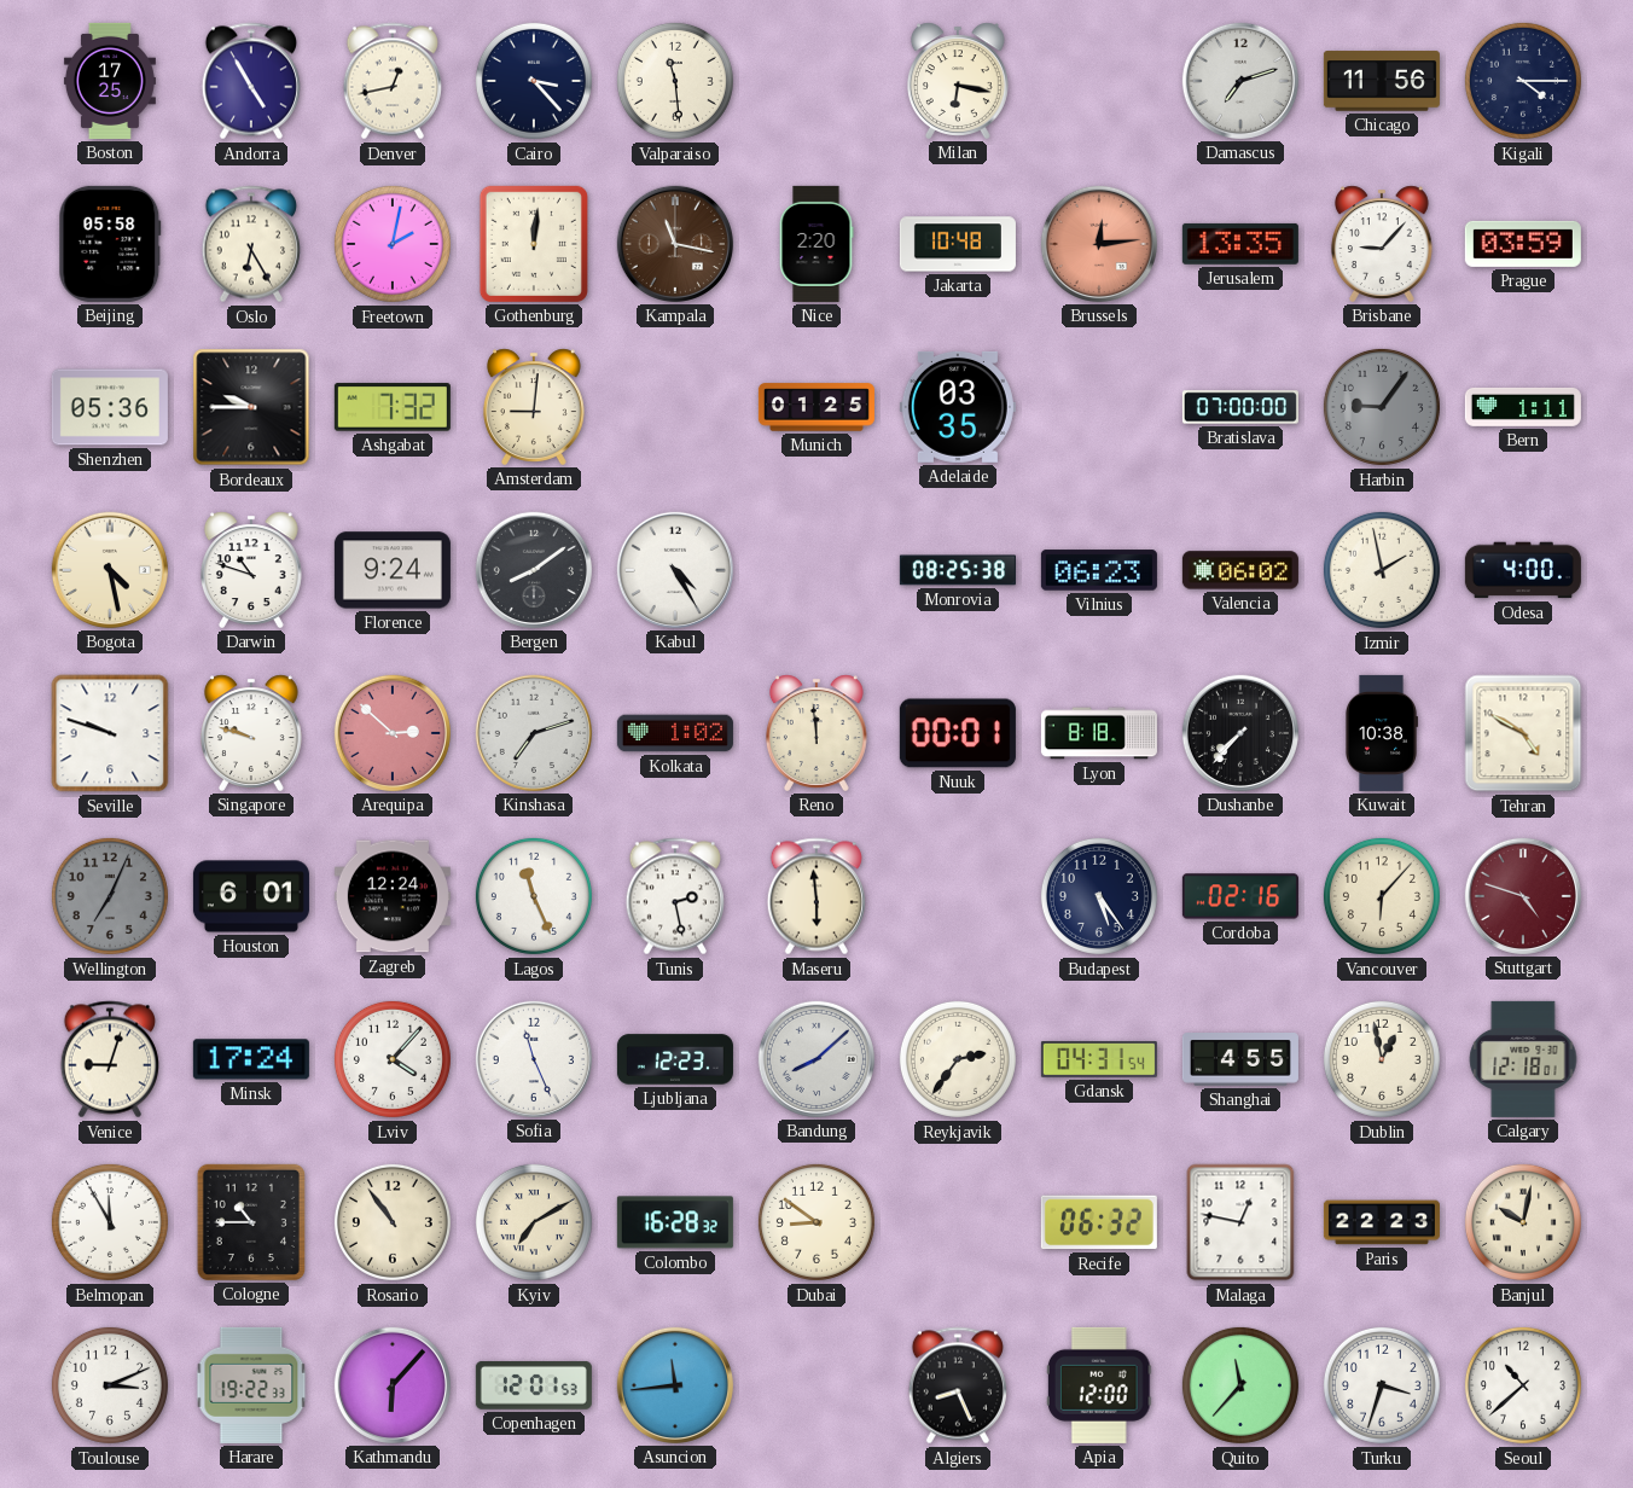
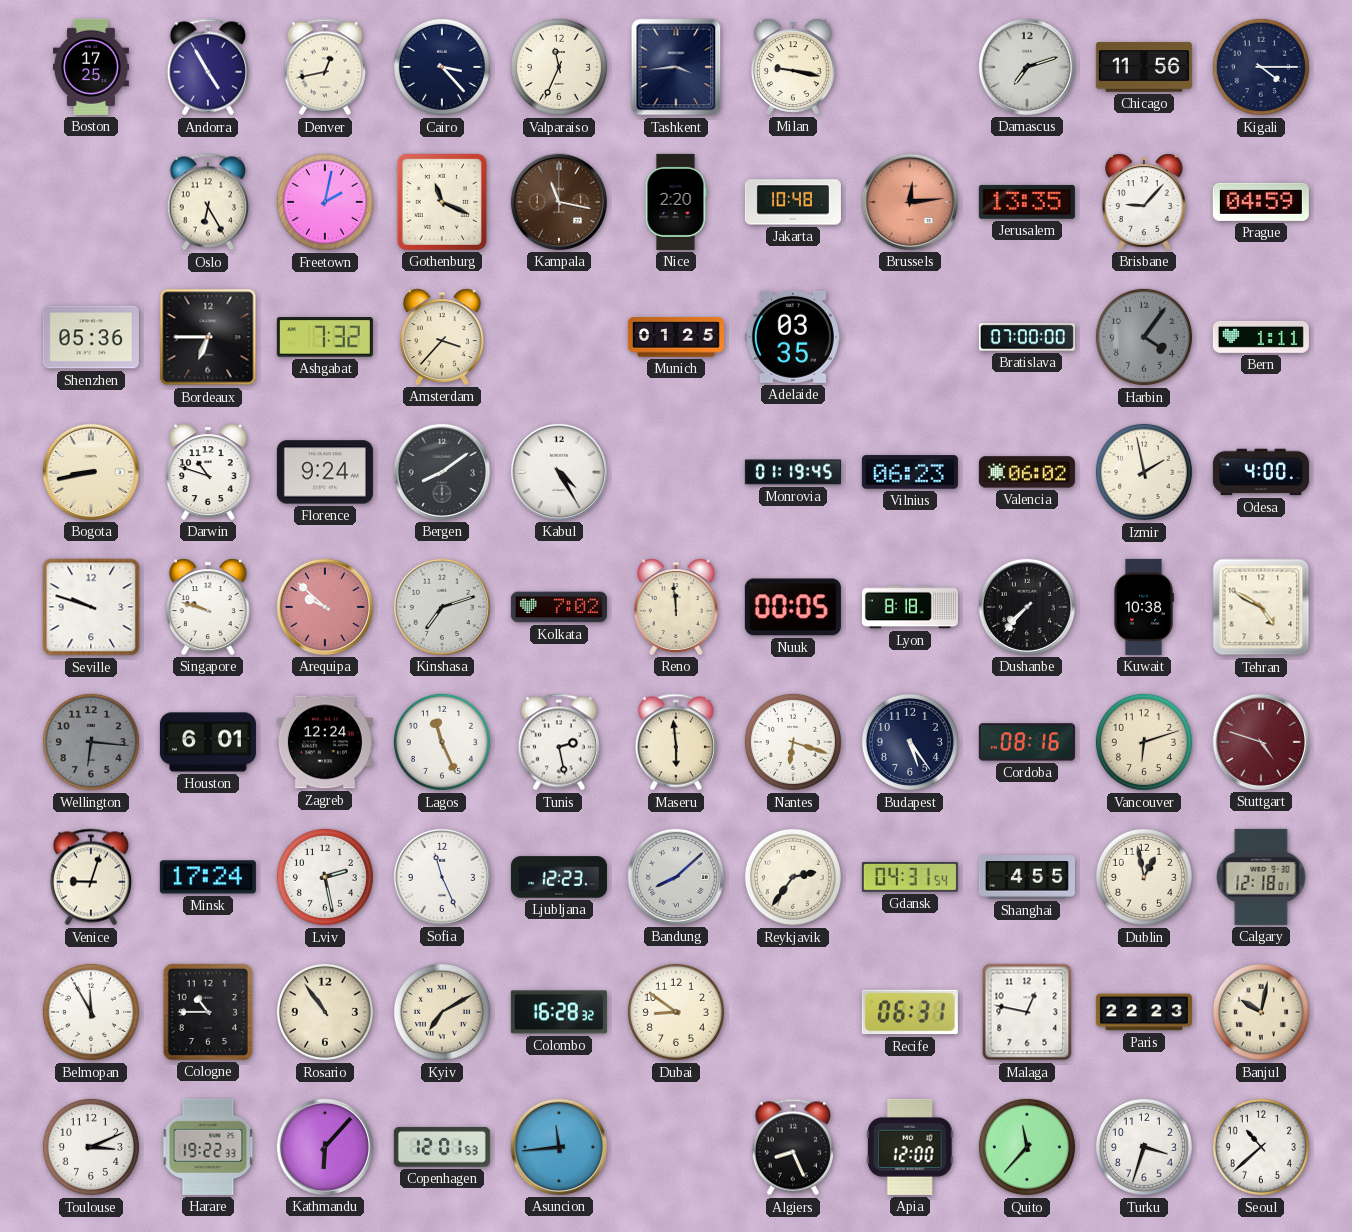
Valparaiso: 11:29 -> 11:34
Tashkent: none -> 3:44
Milan: 6:17 -> 9:17
Beijing: 05:58 -> none
Gothenburg: 12:01 -> 11:19
Prague: 03:59 -> 04:59
Bordeaux: 9:45 -> 6:45
Amsterdam: 9:01 -> 3:37
Harbin: 9:06 -> 4:06
Bogota: 4:28 -> 8:43
Monrovia: 08:25 -> 01:19
Arequipa: 2:52 -> 9:52
Kolkata: 1:02 -> 7:02
Nuuk: 00:01 -> 00:05
Wellington: 7:04 -> 6:16
Nantes: none -> 6:18
Cordoba: 02:16 -> 08:16
Vancouver: 6:07 -> 6:12
Lviv: 4:07 -> 2:28
Recife: 06:32 -> 06:31
